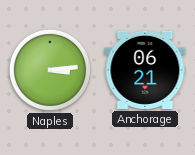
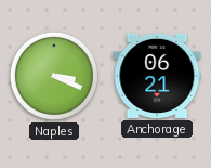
Naples: 3:14 -> 3:19
